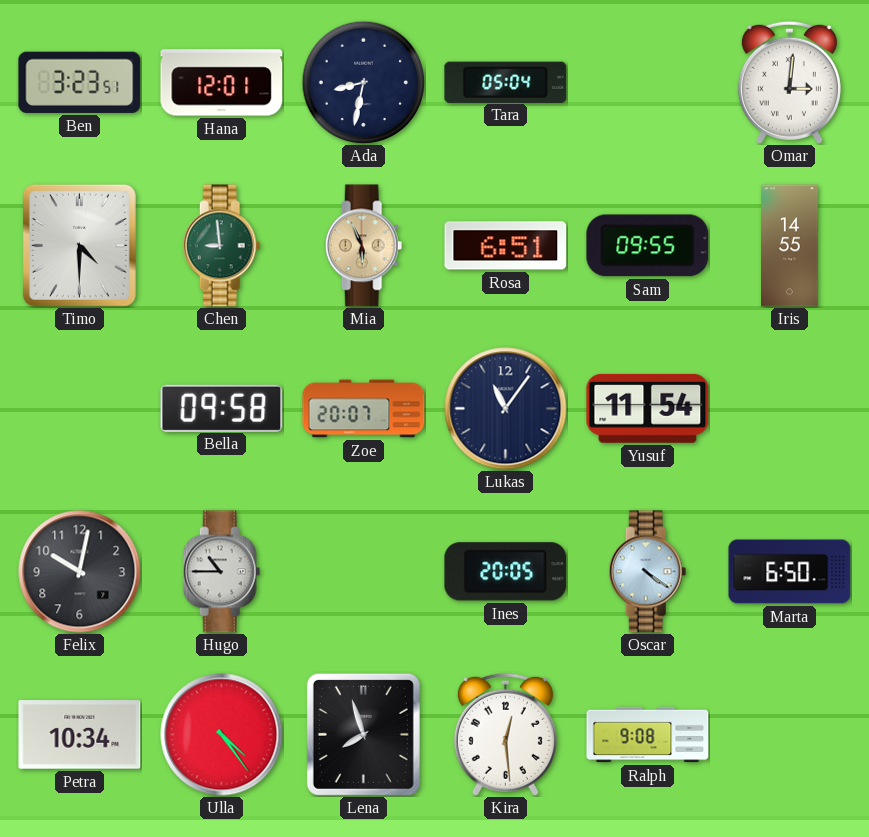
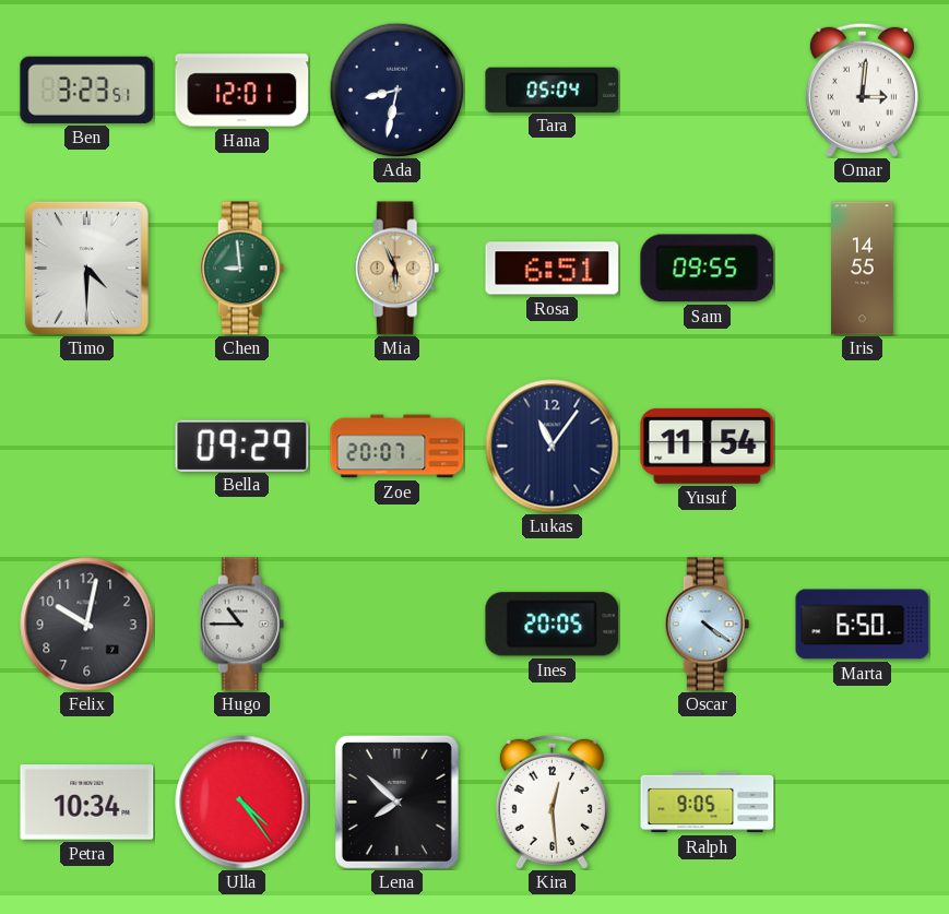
Bella: 09:58 -> 09:29
Lena: 7:57 -> 7:52
Ralph: 9:08 -> 9:05
